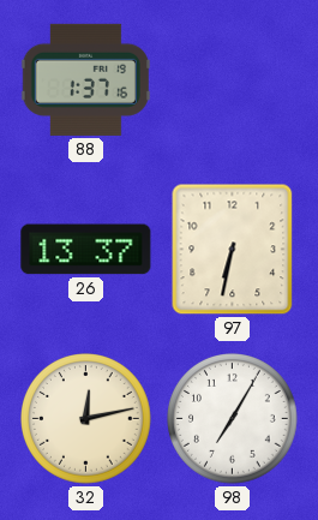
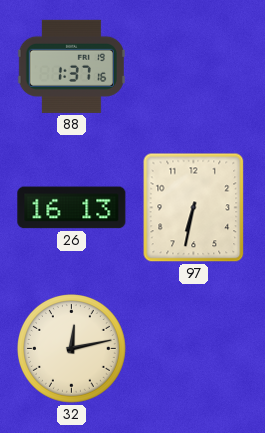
26: 13:37 -> 16:13
98: 7:05 -> none
